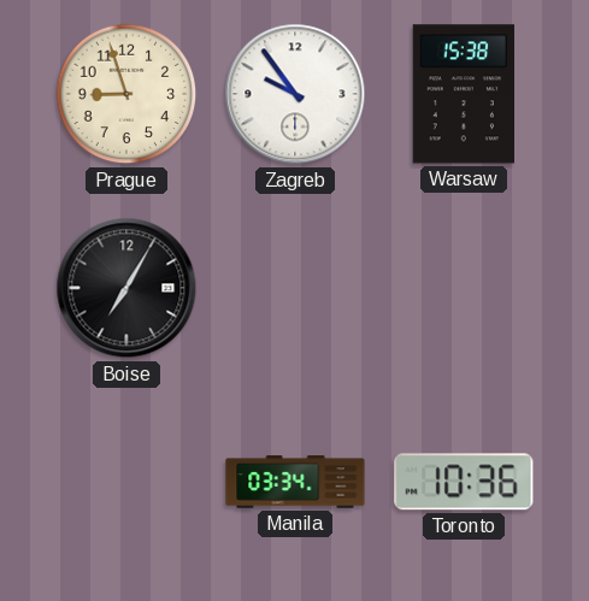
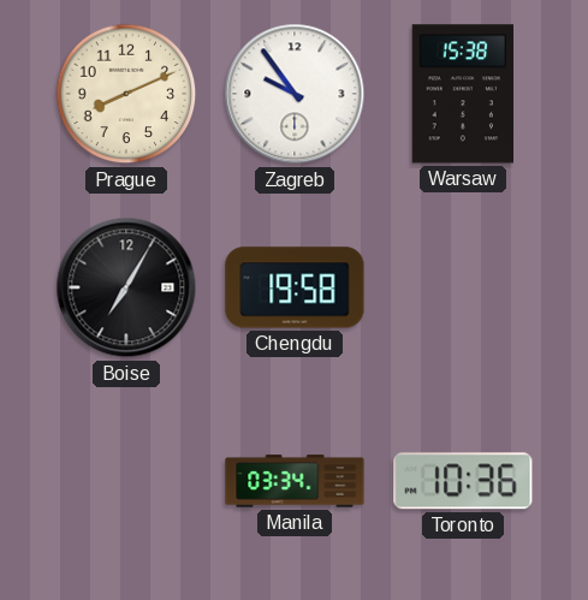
Prague: 8:57 -> 8:11
Chengdu: none -> 19:58
